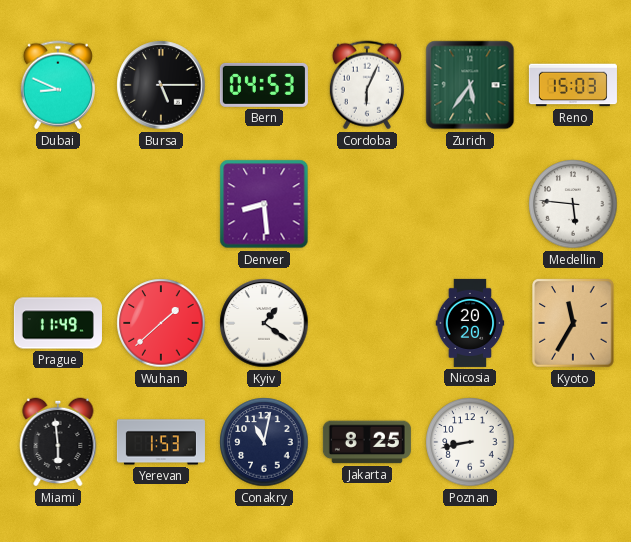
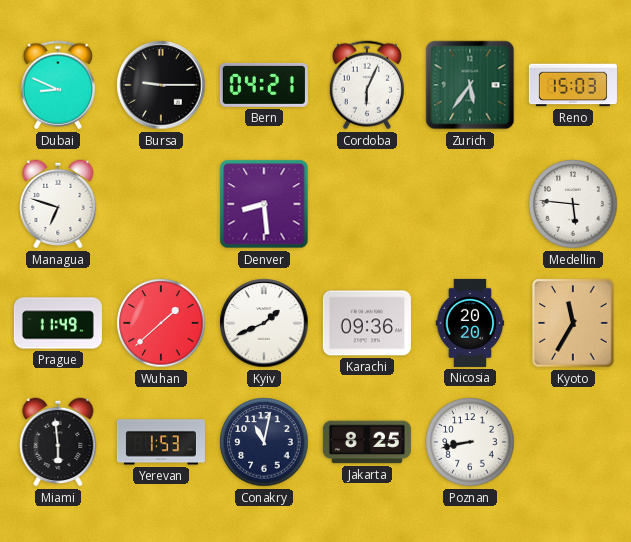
Bursa: 5:15 -> 9:15
Bern: 04:53 -> 04:21
Managua: none -> 6:48
Kyiv: 1:21 -> 1:41
Karachi: none -> 09:36
